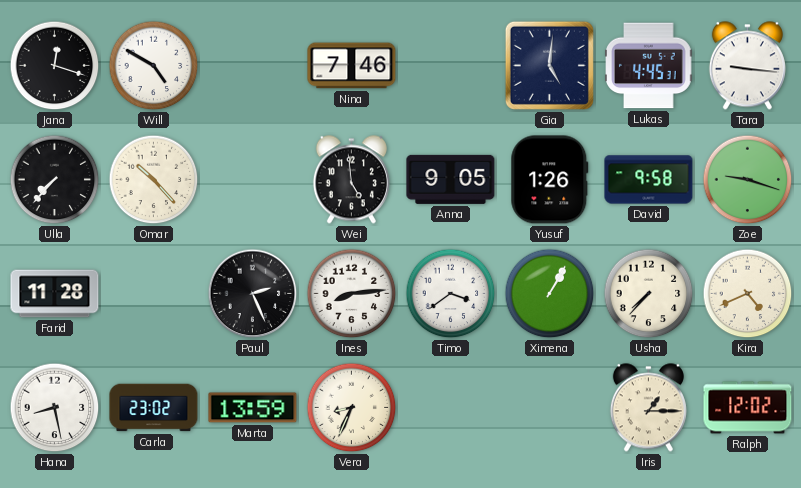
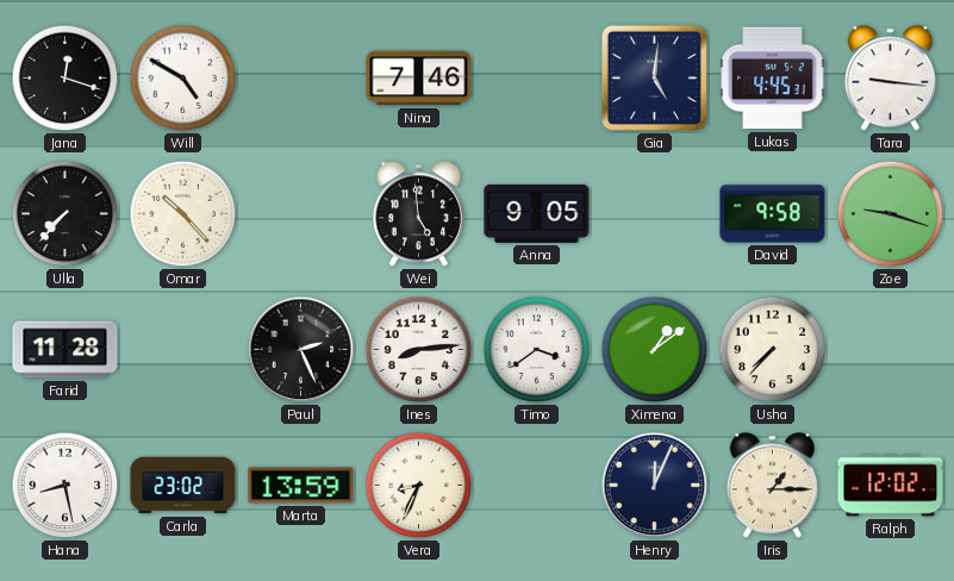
Yusuf: 1:26 -> none
Ximena: 1:05 -> 1:09
Kira: 4:41 -> none
Henry: none -> 12:04
